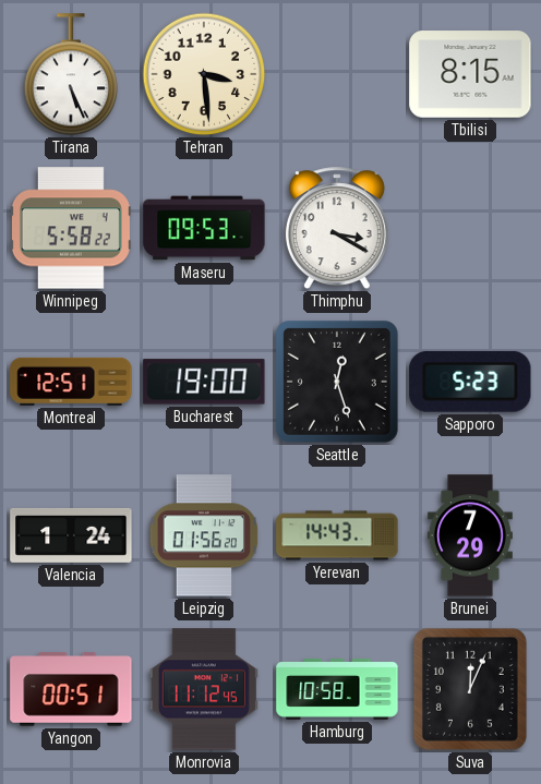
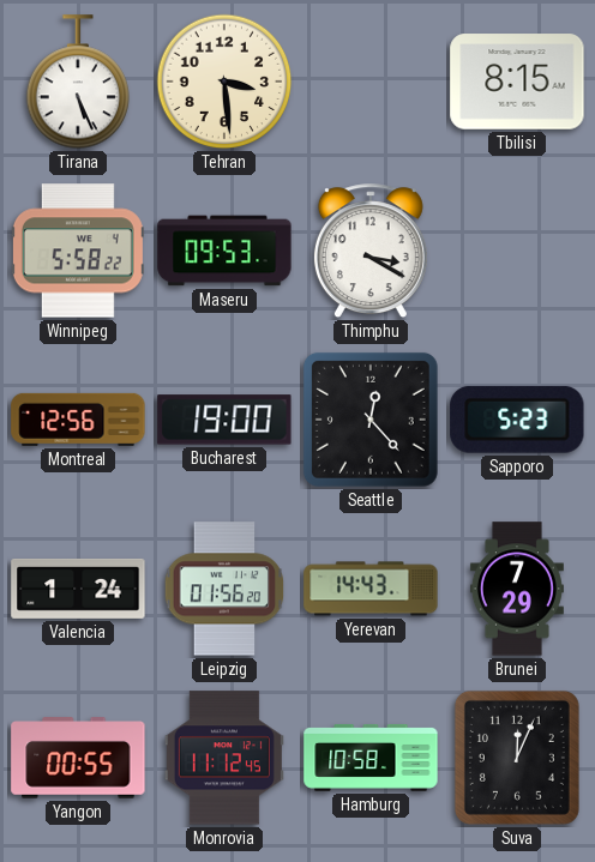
Montreal: 12:51 -> 12:56
Seattle: 12:27 -> 12:23
Yangon: 00:51 -> 00:55
